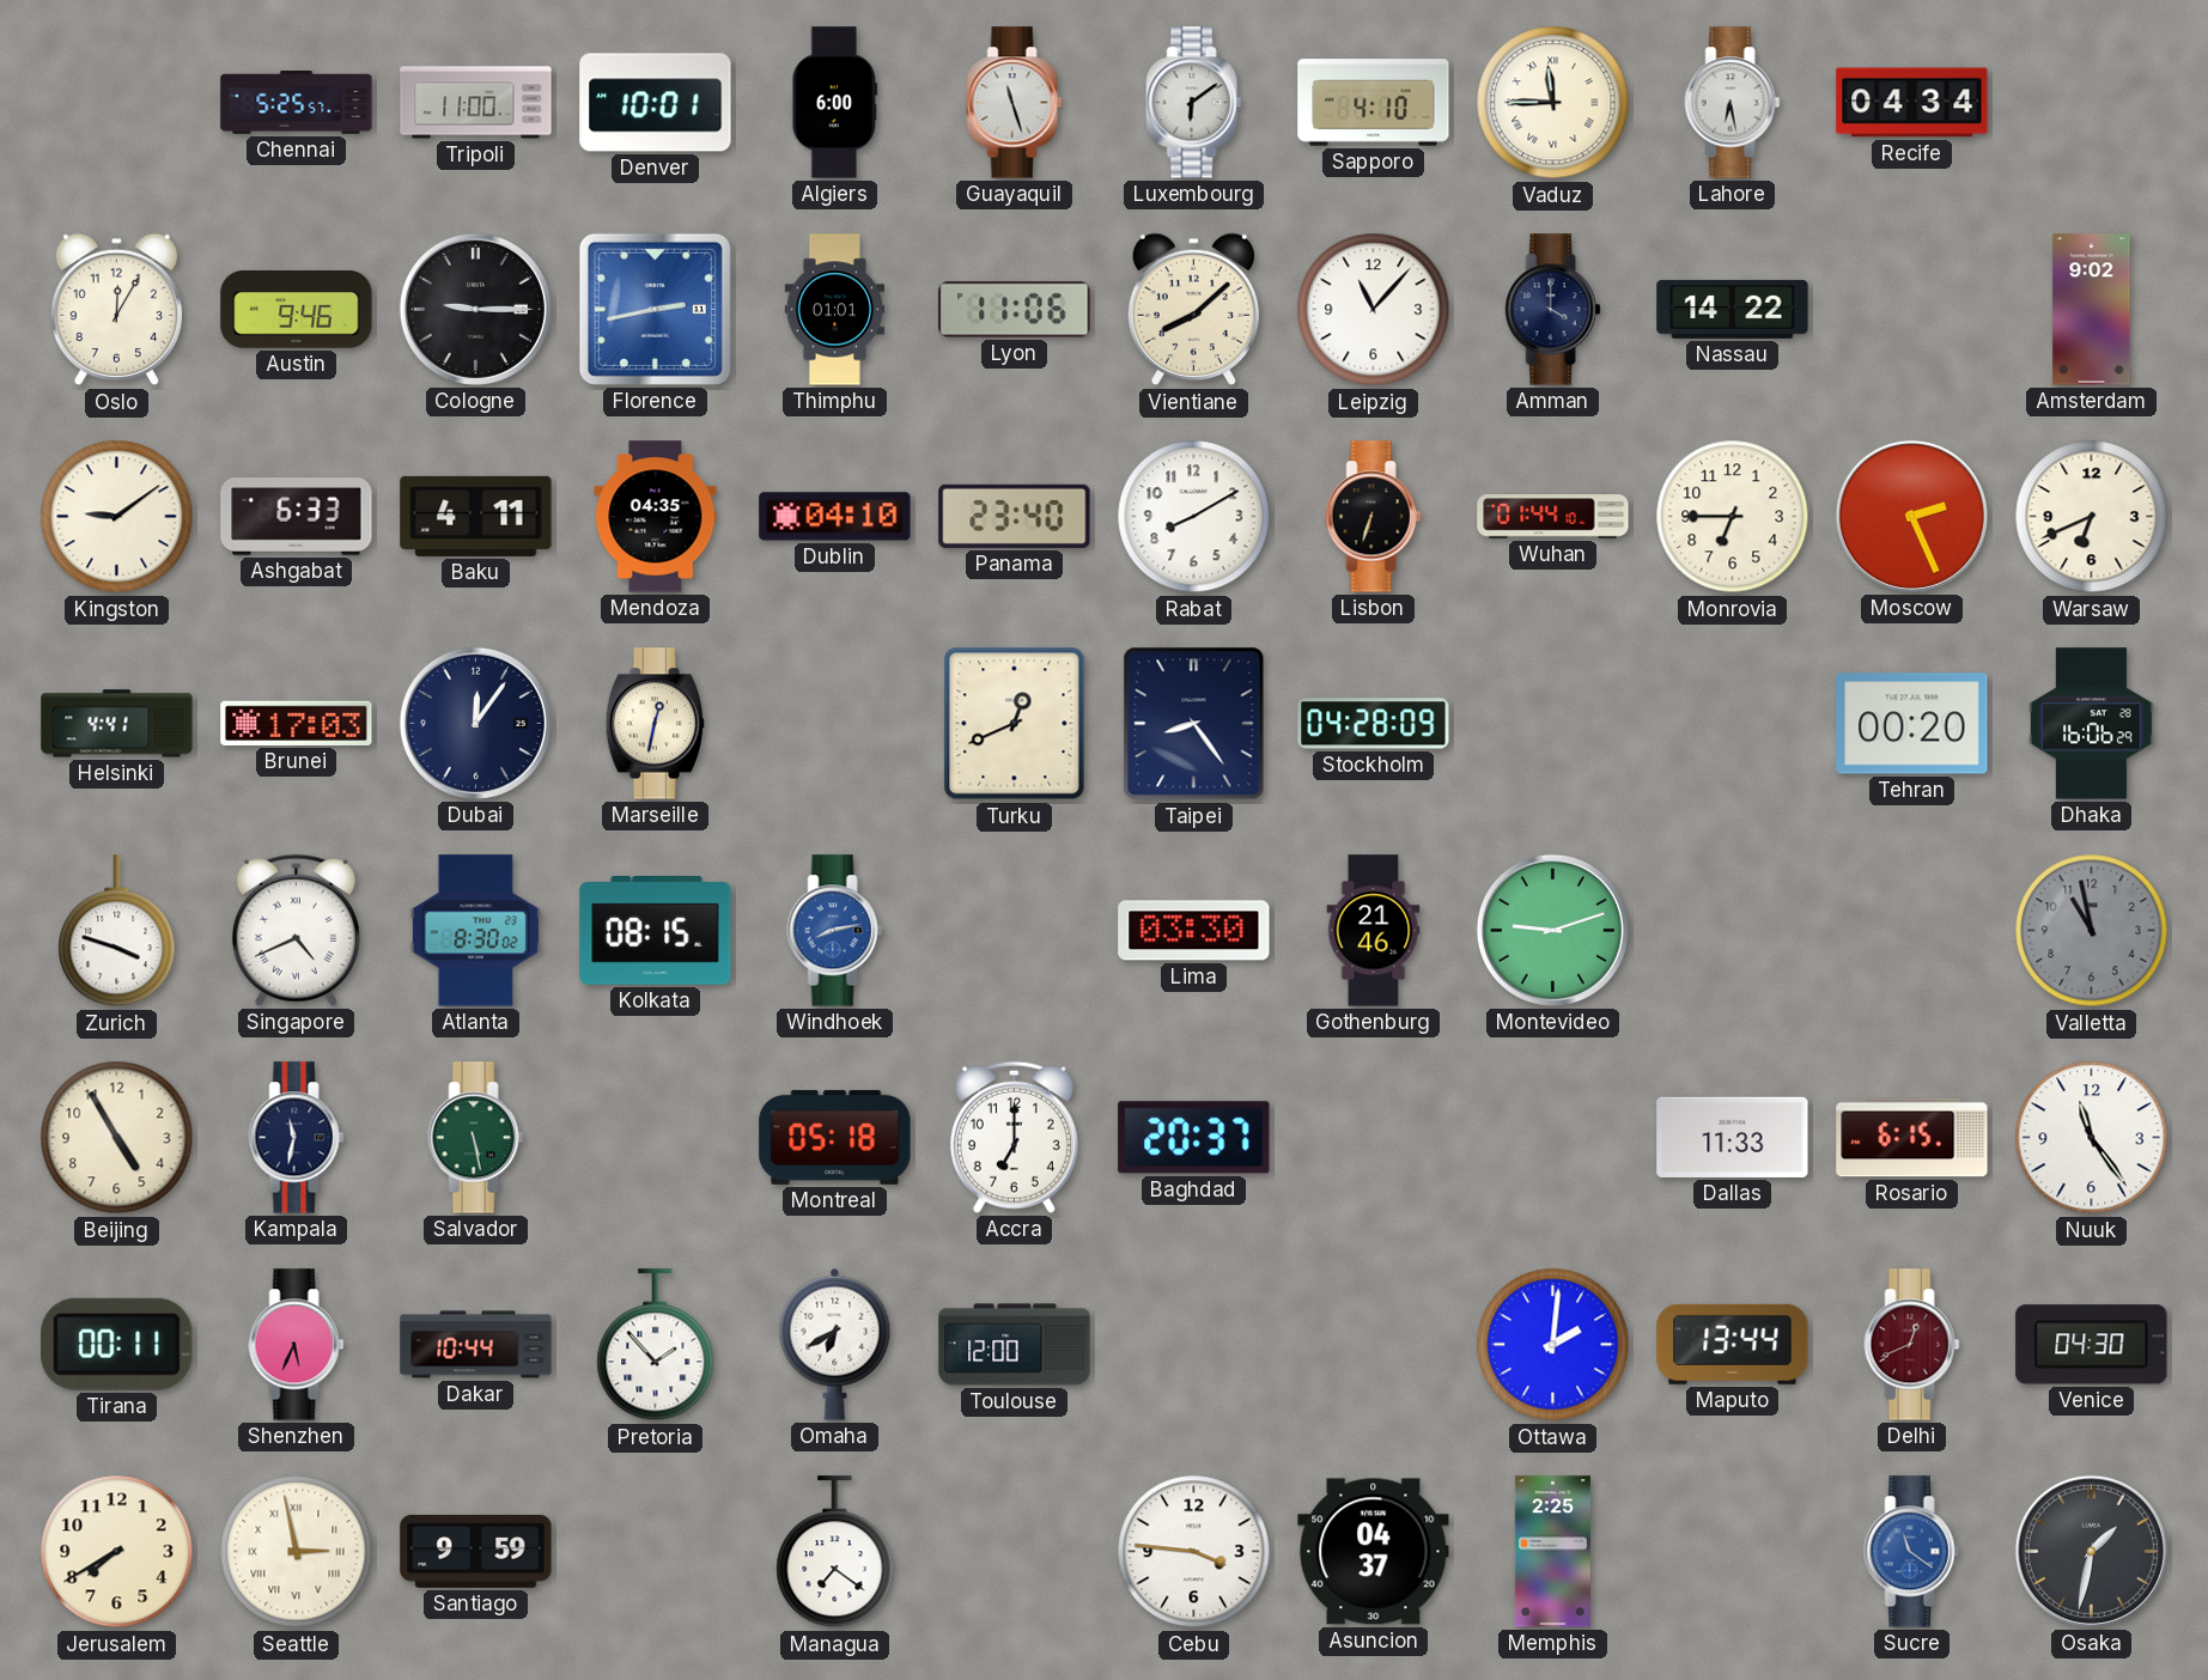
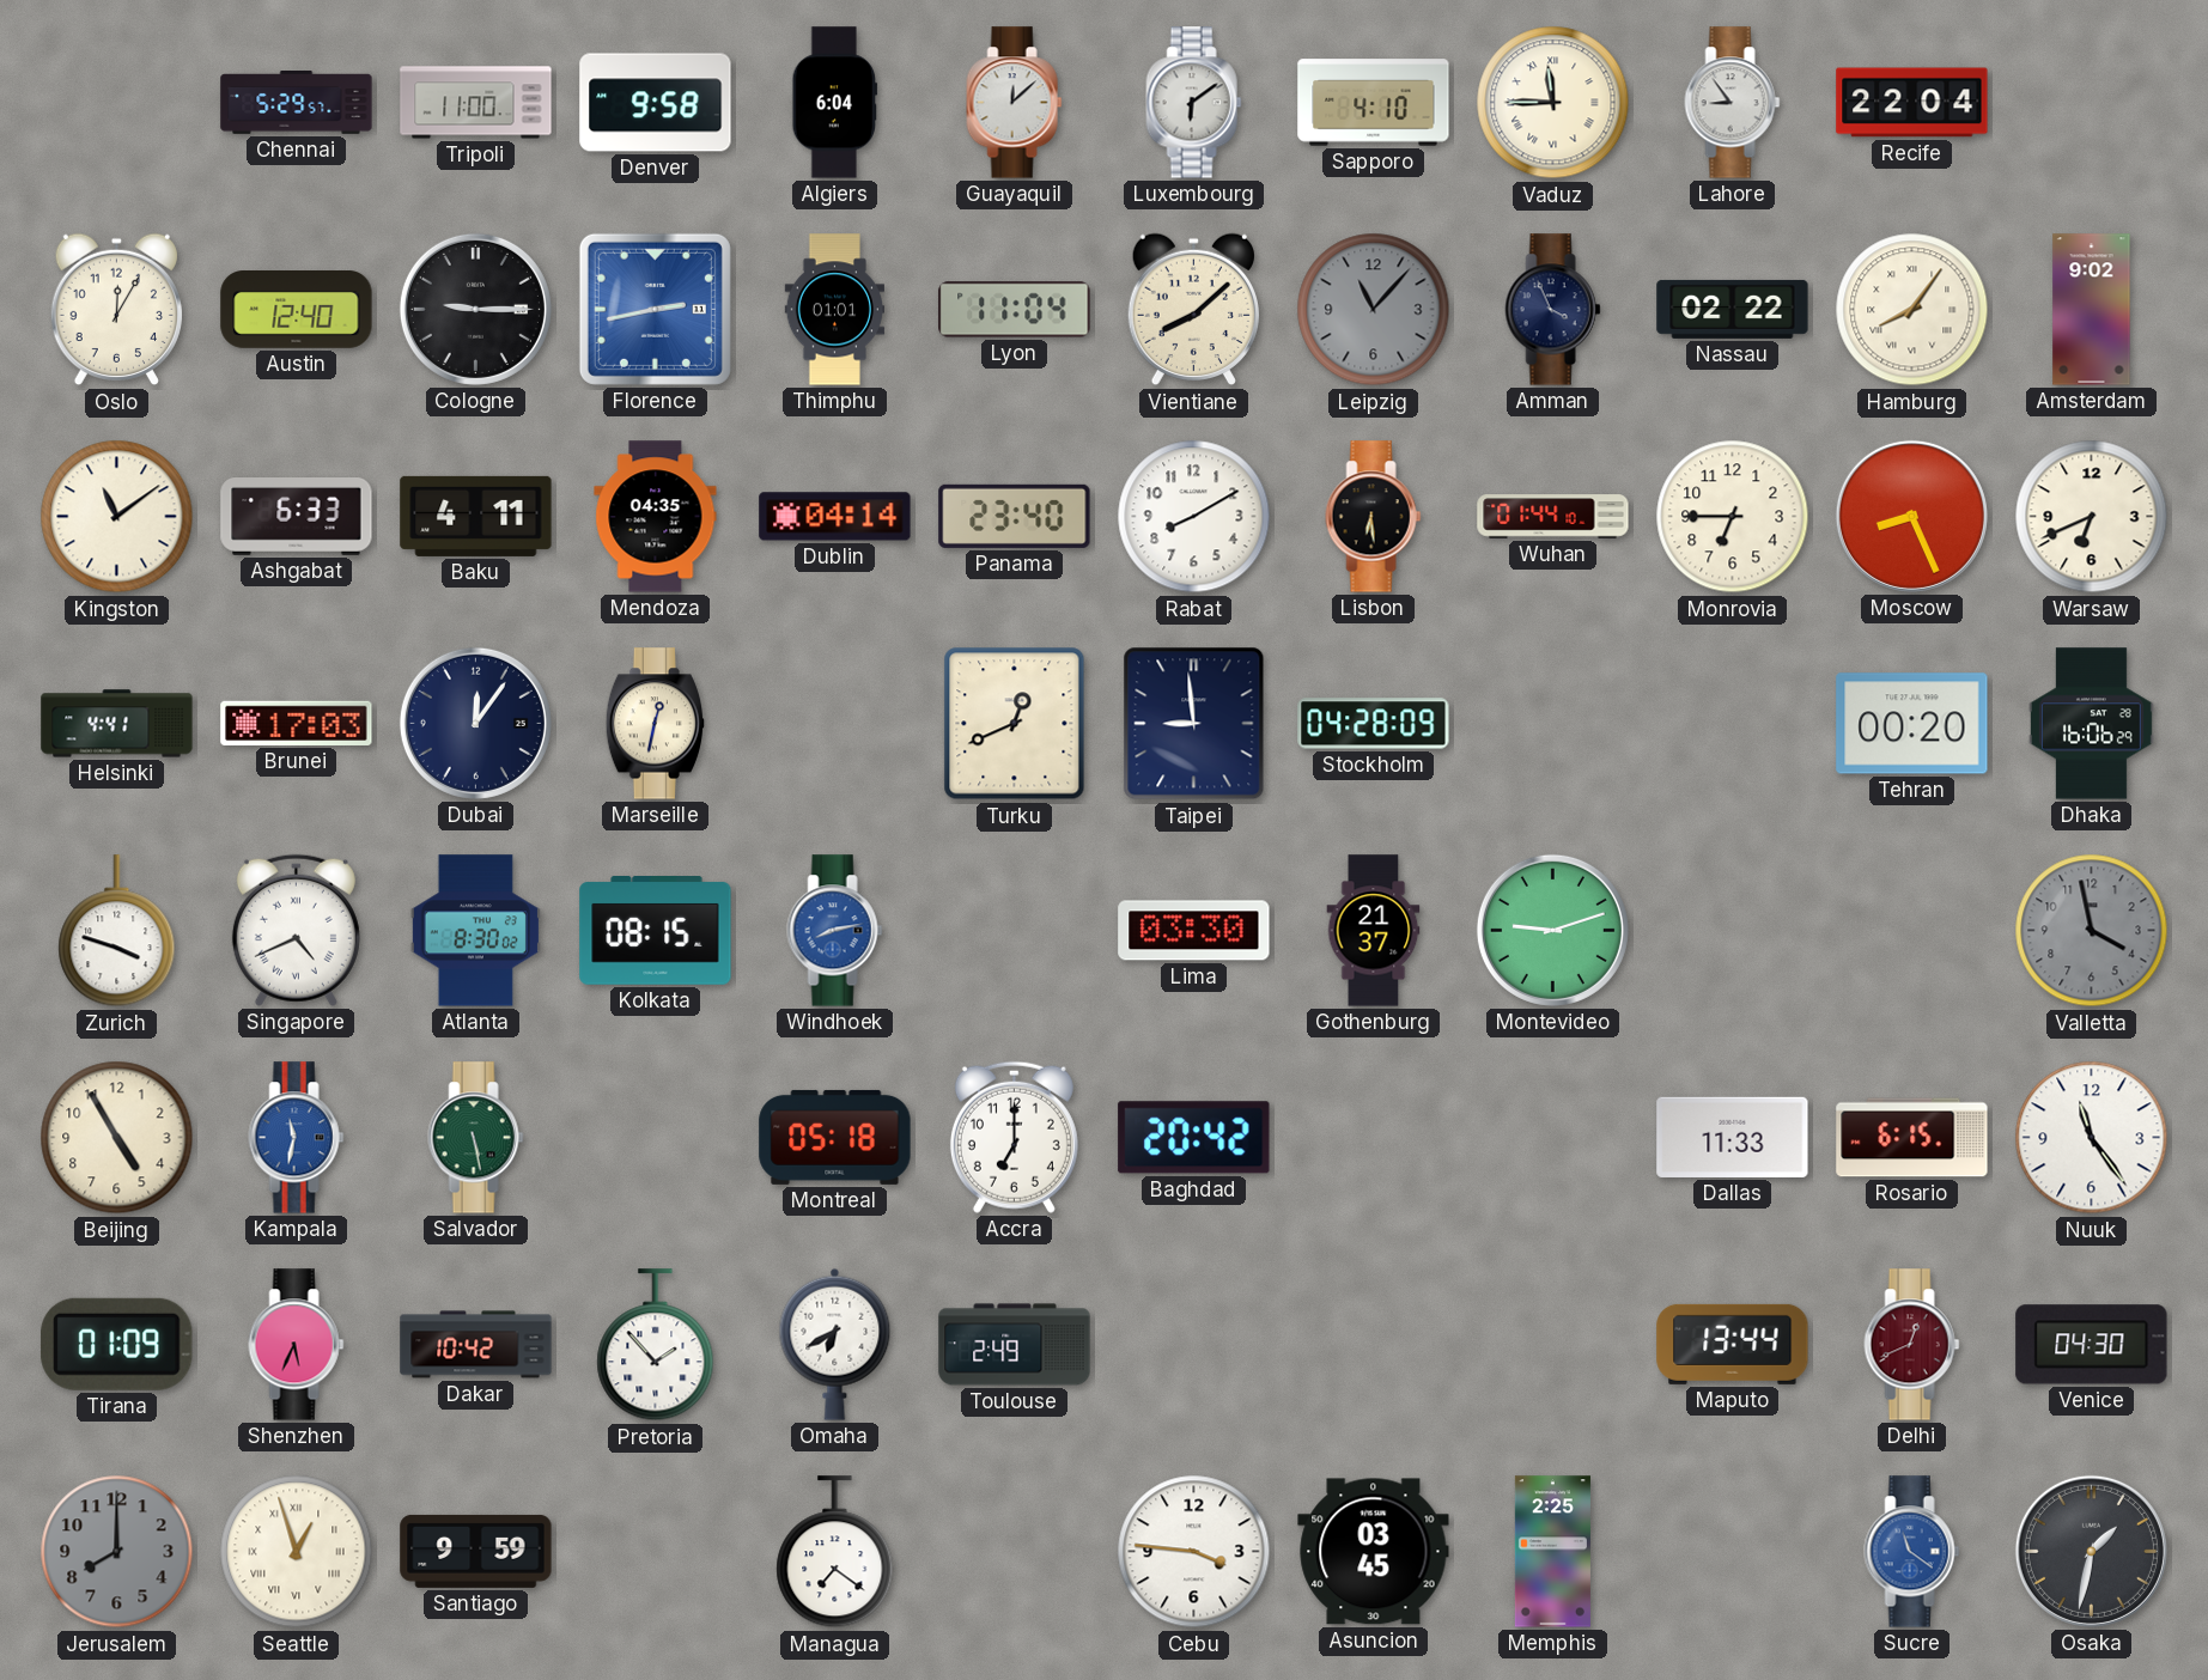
Chennai: 5:25 -> 5:29
Denver: 10:01 -> 9:58
Algiers: 6:00 -> 6:04
Guayaquil: 11:27 -> 12:08
Lahore: 6:28 -> 8:54
Recife: 04:34 -> 22:04
Austin: 9:46 -> 12:40
Lyon: 11:06 -> 11:04
Leipzig dial: white -> grey
Amman: 4:00 -> 3:56
Nassau: 14:22 -> 02:22
Hamburg: none -> 8:06
Kingston: 9:09 -> 11:09
Dublin: 04:10 -> 04:14
Lisbon: 6:33 -> 6:29
Moscow: 2:26 -> 8:26
Taipei: 8:24 -> 8:59
Gothenburg: 21:46 -> 21:37
Valletta: 10:58 -> 3:58
Kampala dial: navy -> blue
Baghdad: 20:37 -> 20:42
Tirana: 00:11 -> 01:09
Dakar: 10:44 -> 10:42
Toulouse: 12:00 -> 2:49
Ottawa: 2:01 -> none
Jerusalem: 7:40 -> 8:00
Jerusalem dial: cream -> grey
Seattle: 2:58 -> 12:57
Asuncion: 04:37 -> 03:45
